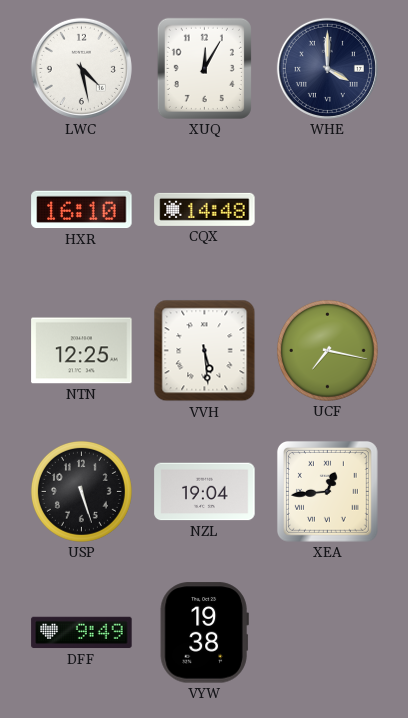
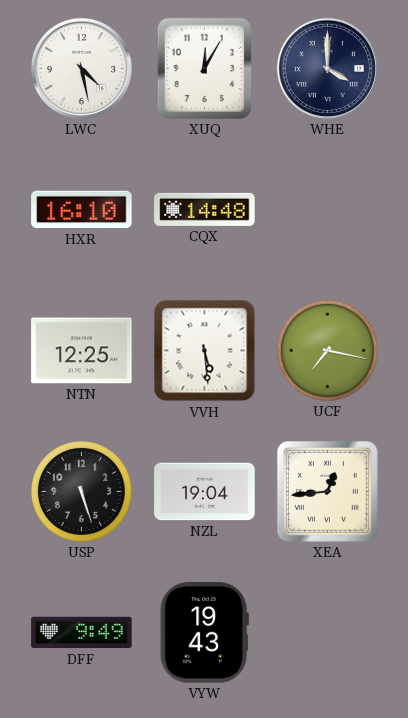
VYW: 19:38 -> 19:43
